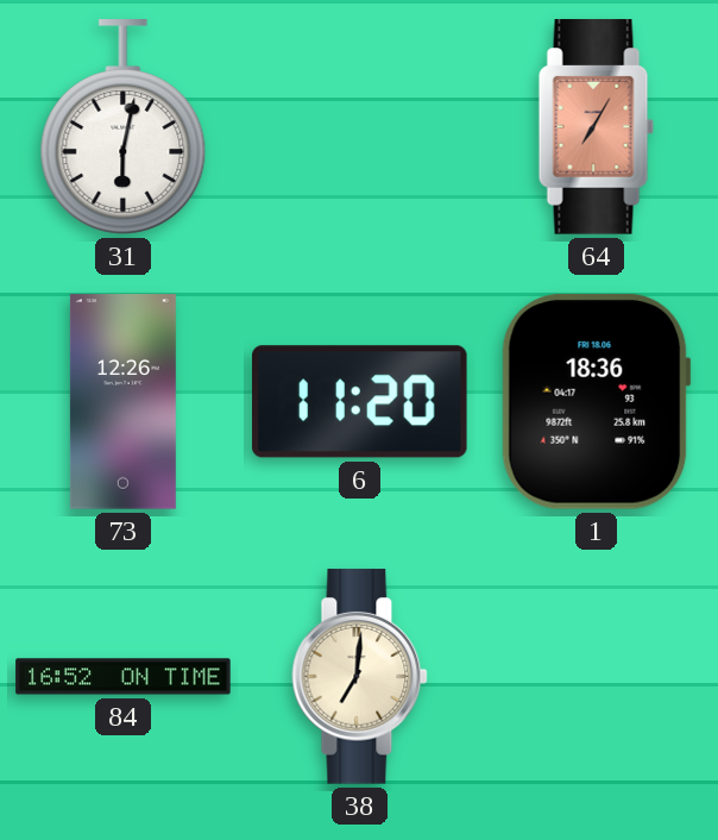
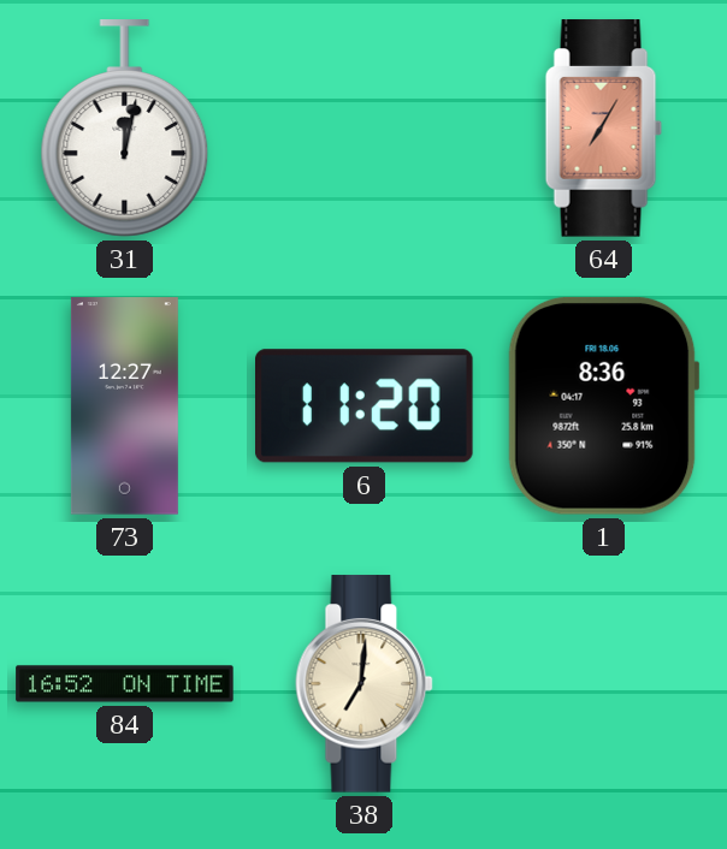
31: 6:02 -> 12:02
73: 12:26 -> 12:27
1: 18:36 -> 8:36
